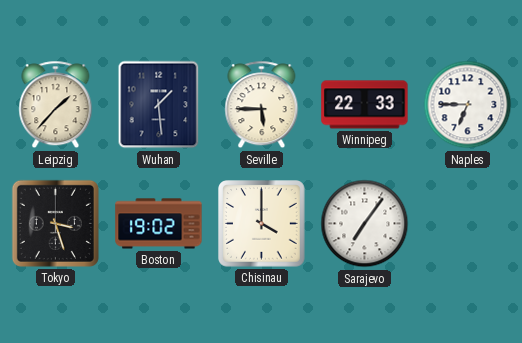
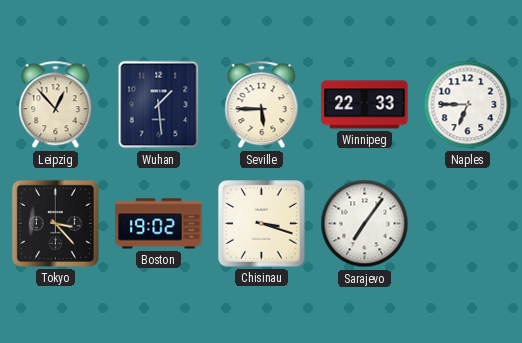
Leipzig: 1:37 -> 12:53
Tokyo: 3:27 -> 3:23
Chisinau: 4:00 -> 3:18
